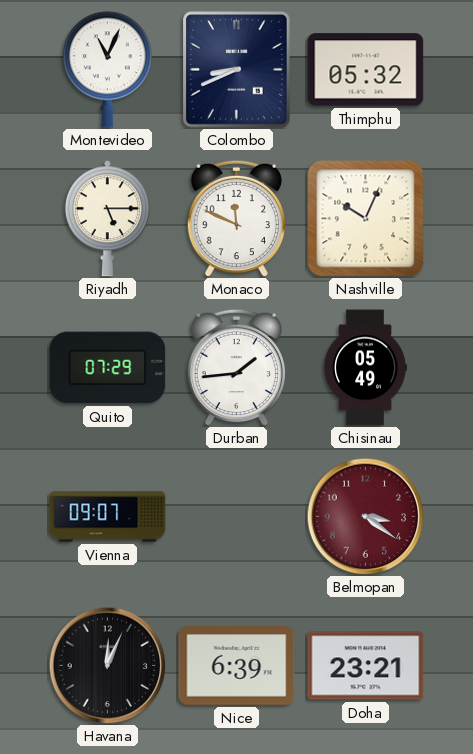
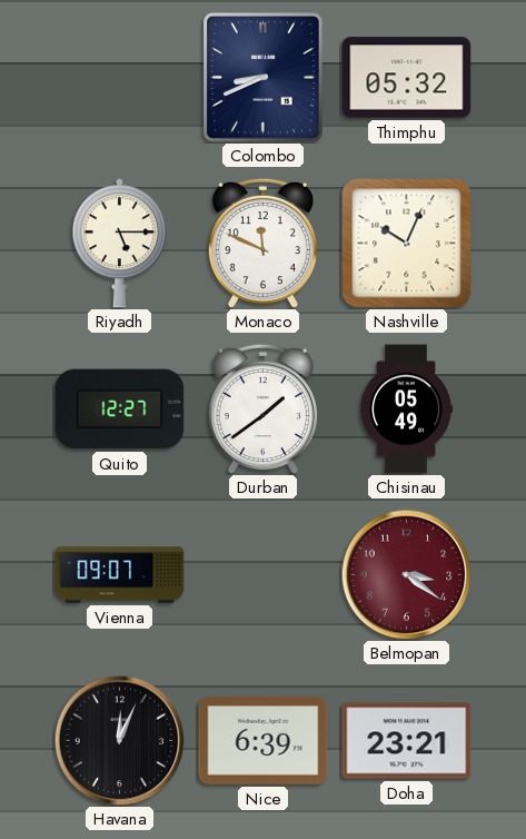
Montevideo: 11:04 -> none
Quito: 07:29 -> 12:27
Durban: 1:44 -> 1:39
